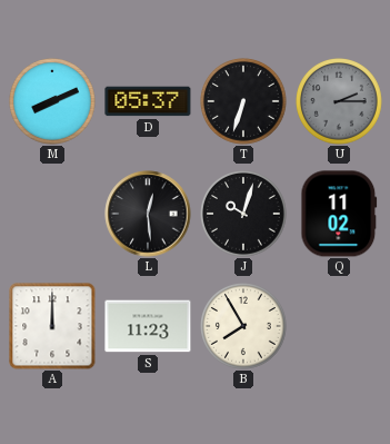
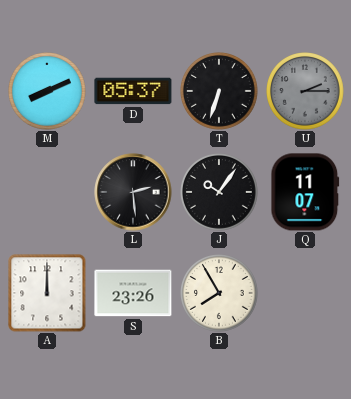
L: 12:29 -> 2:29
J: 10:03 -> 10:06
Q: 11:02 -> 11:07
S: 11:23 -> 23:26
